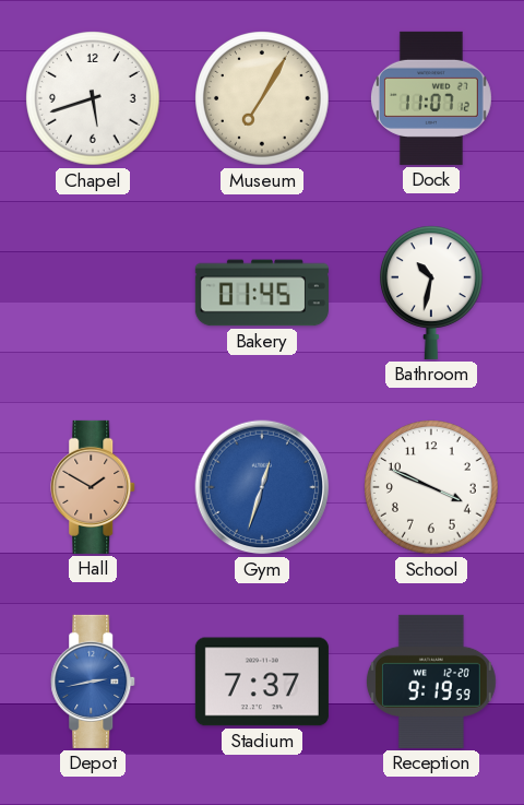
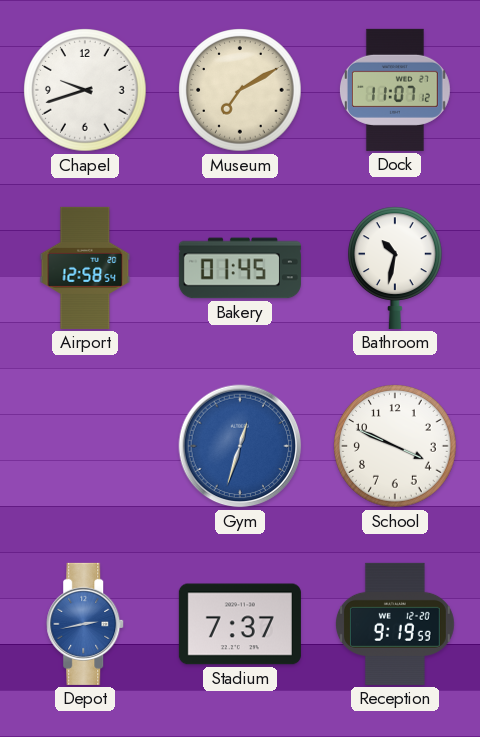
Chapel: 5:42 -> 9:42
Museum: 7:05 -> 7:10
Airport: none -> 12:58
Hall: 1:50 -> none
